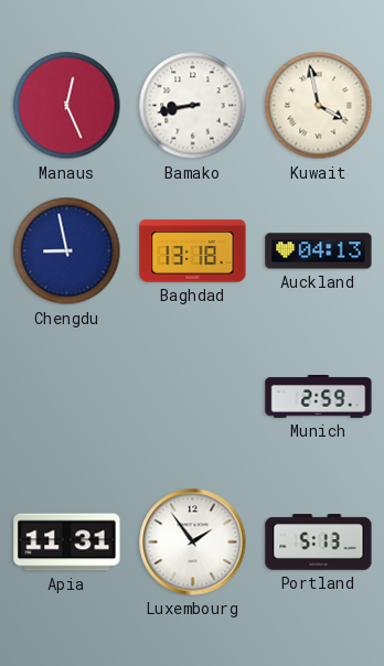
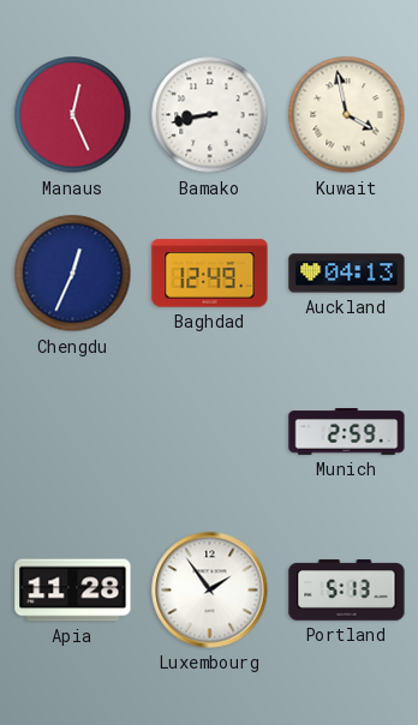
Chengdu: 8:58 -> 12:34
Baghdad: 13:18 -> 12:49
Apia: 11:31 -> 11:28
